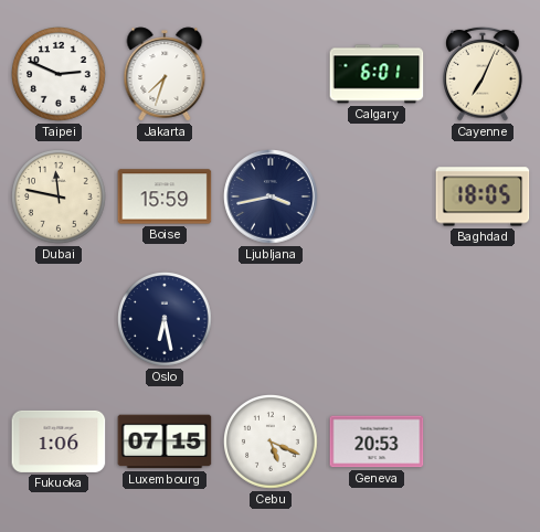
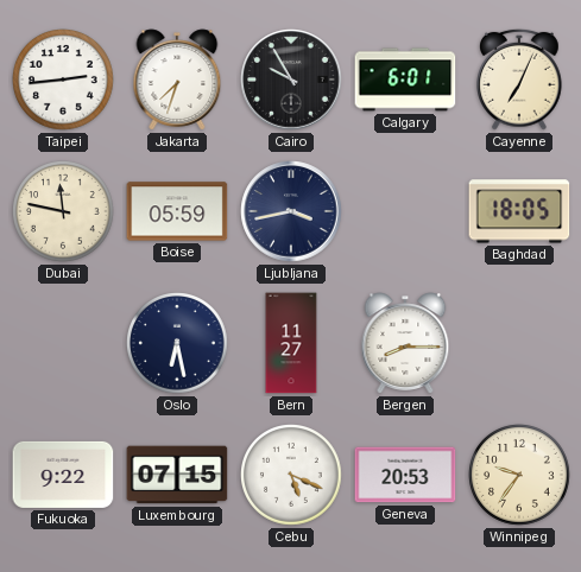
Taipei: 2:49 -> 2:44
Cairo: none -> 9:55
Boise: 15:59 -> 05:59
Bern: none -> 11:27
Bergen: none -> 8:15
Fukuoka: 1:06 -> 9:22
Winnipeg: none -> 9:36
